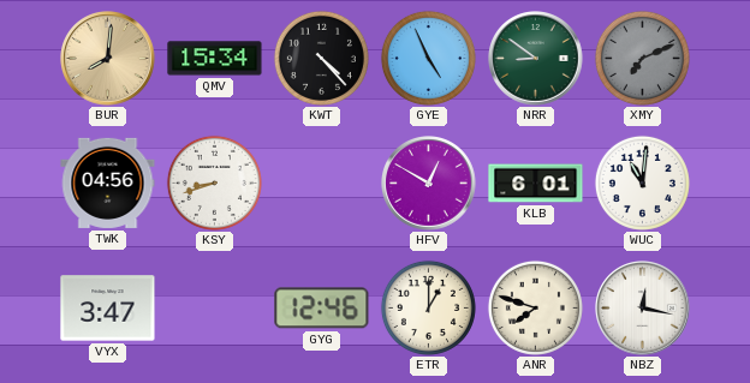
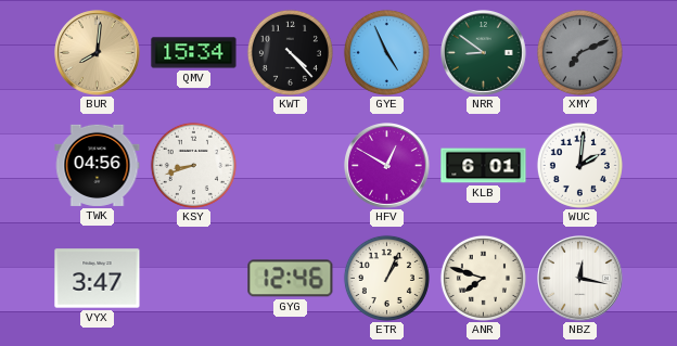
WUC: 11:01 -> 2:01
ETR: 1:00 -> 1:04
